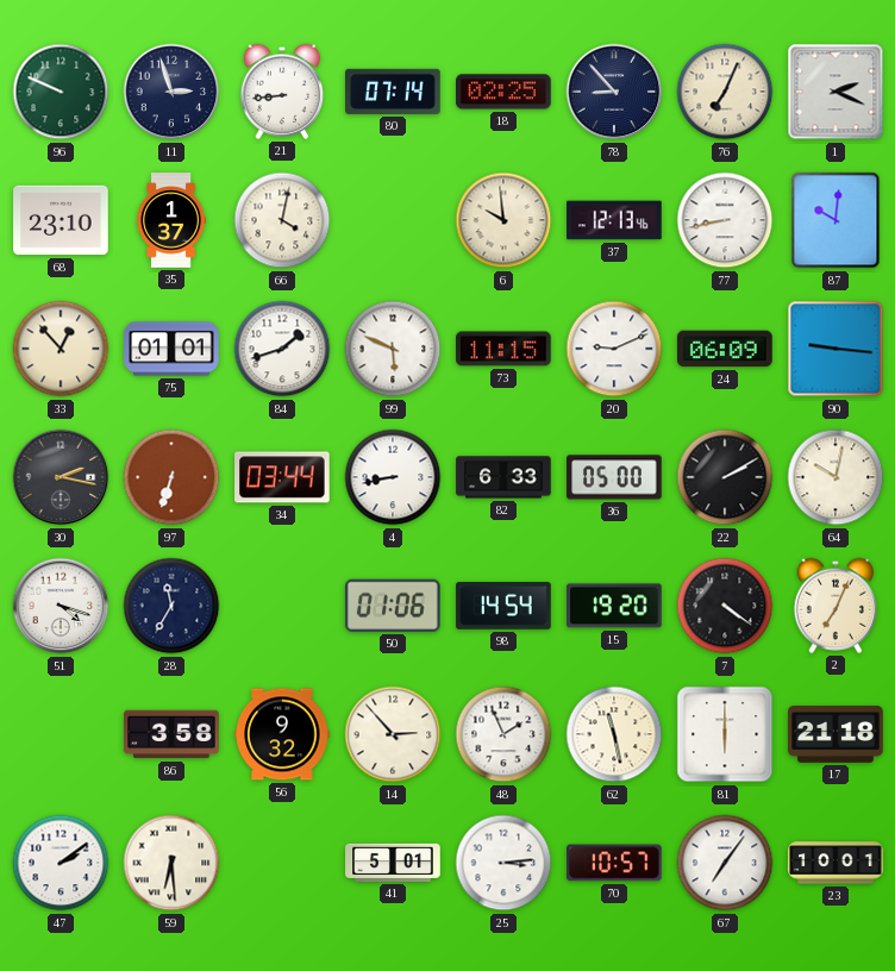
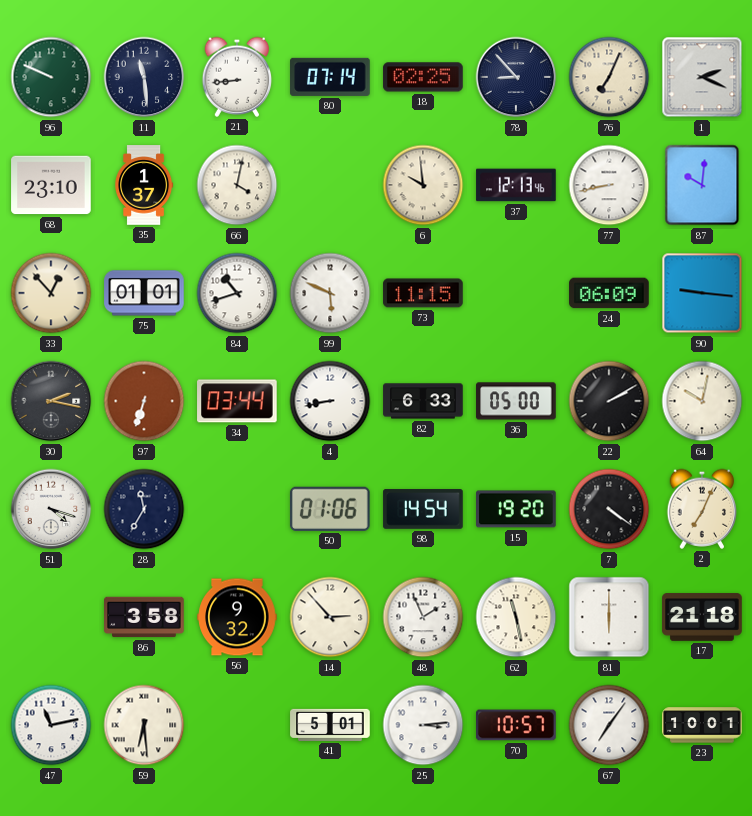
11: 2:57 -> 11:29
84: 1:42 -> 10:42
20: 9:11 -> none
47: 2:09 -> 11:13
